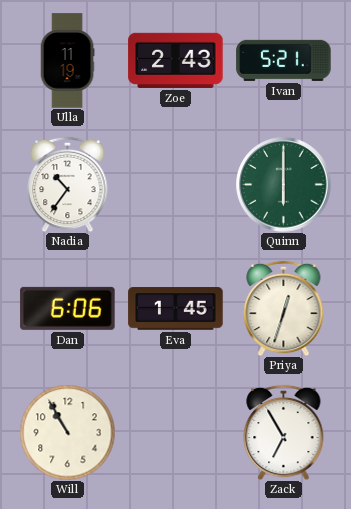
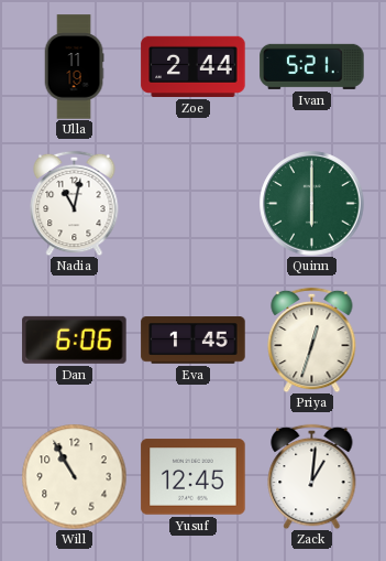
Zoe: 2:43 -> 2:44
Nadia: 10:36 -> 11:02
Yusuf: none -> 12:45
Zack: 6:55 -> 1:01
